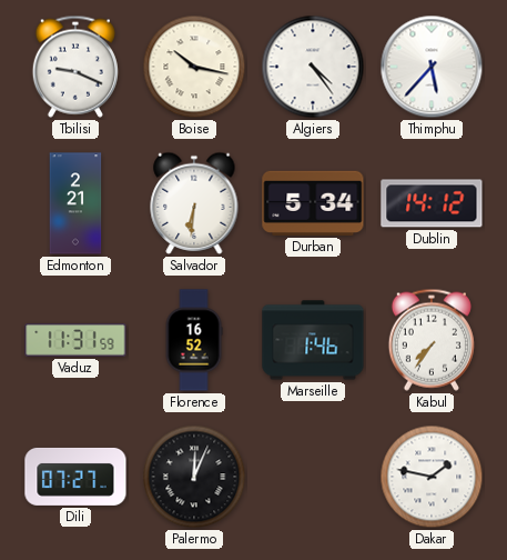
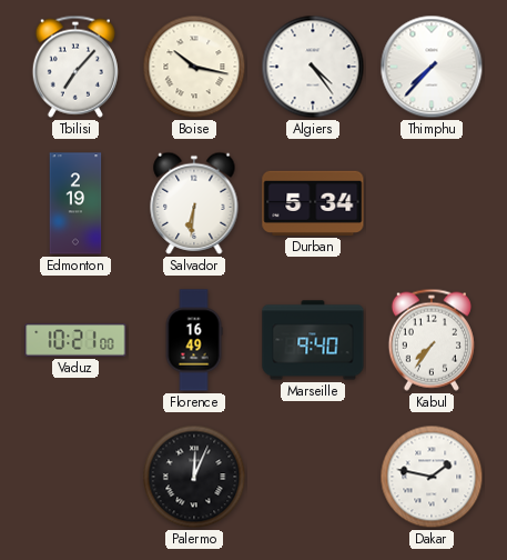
Tbilisi: 9:19 -> 7:07
Thimphu: 5:37 -> 7:37
Edmonton: 2:21 -> 2:19
Dublin: 14:12 -> none
Vaduz: 11:31 -> 10:21
Florence: 16:52 -> 16:49
Marseille: 1:46 -> 9:40
Dili: 07:27 -> none
